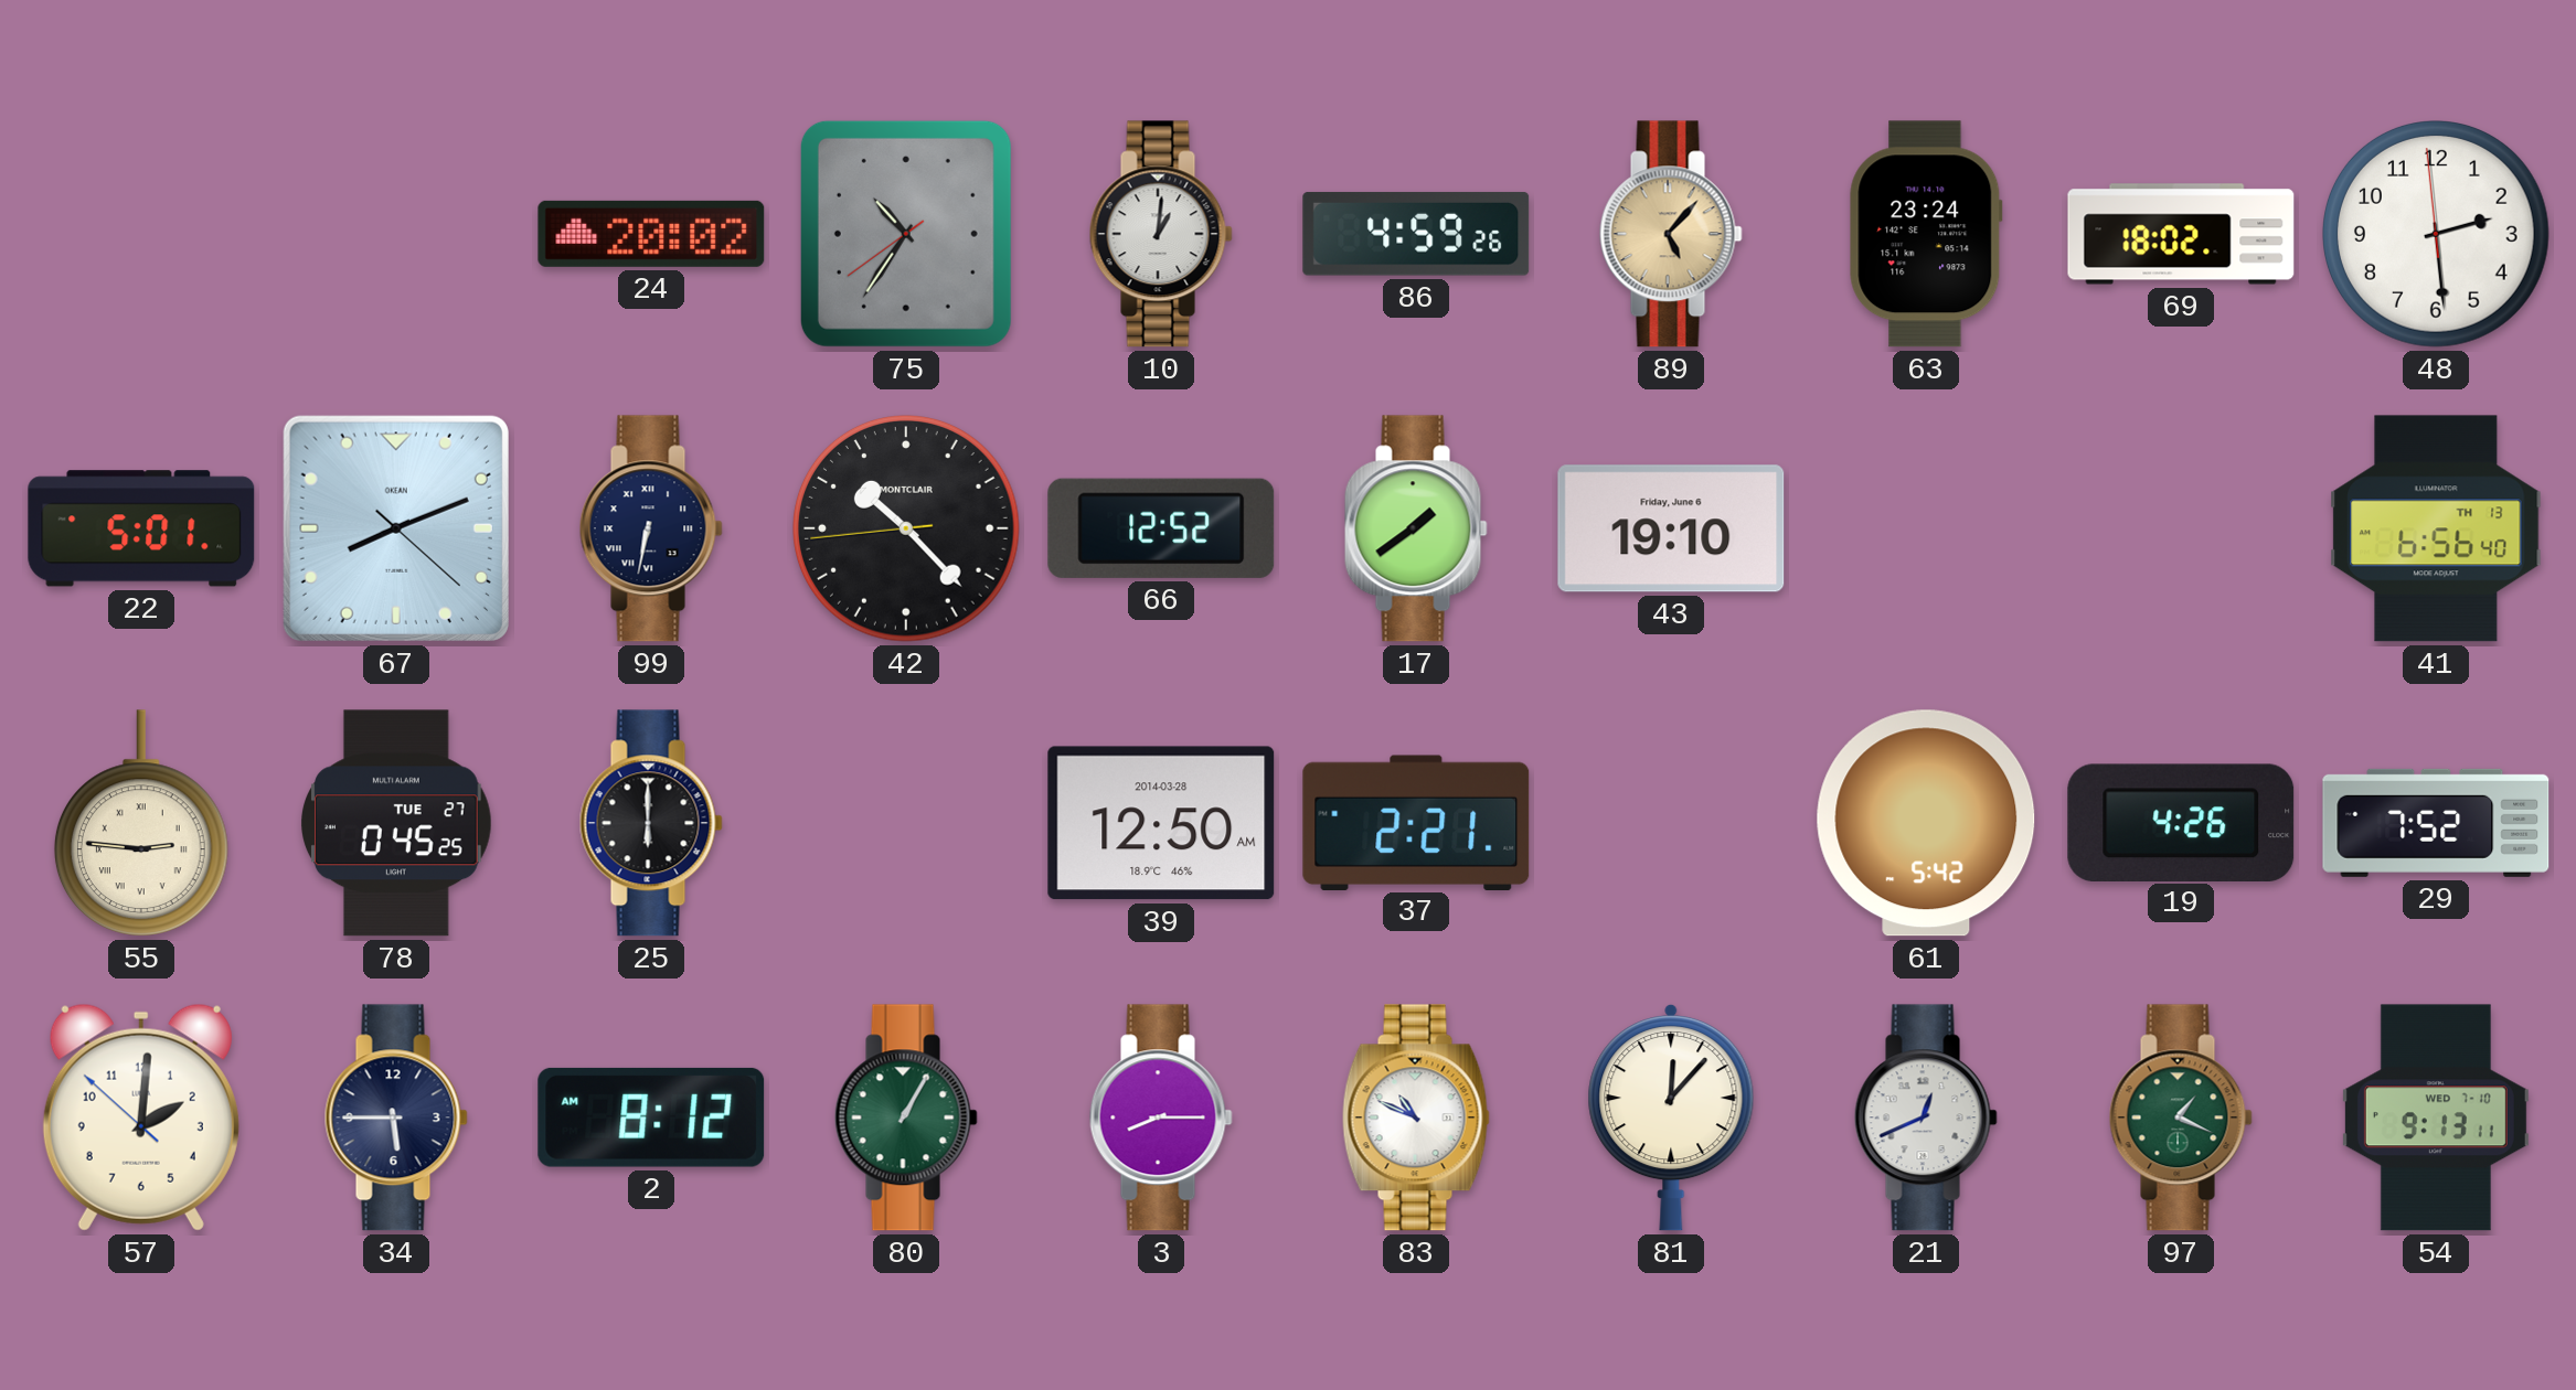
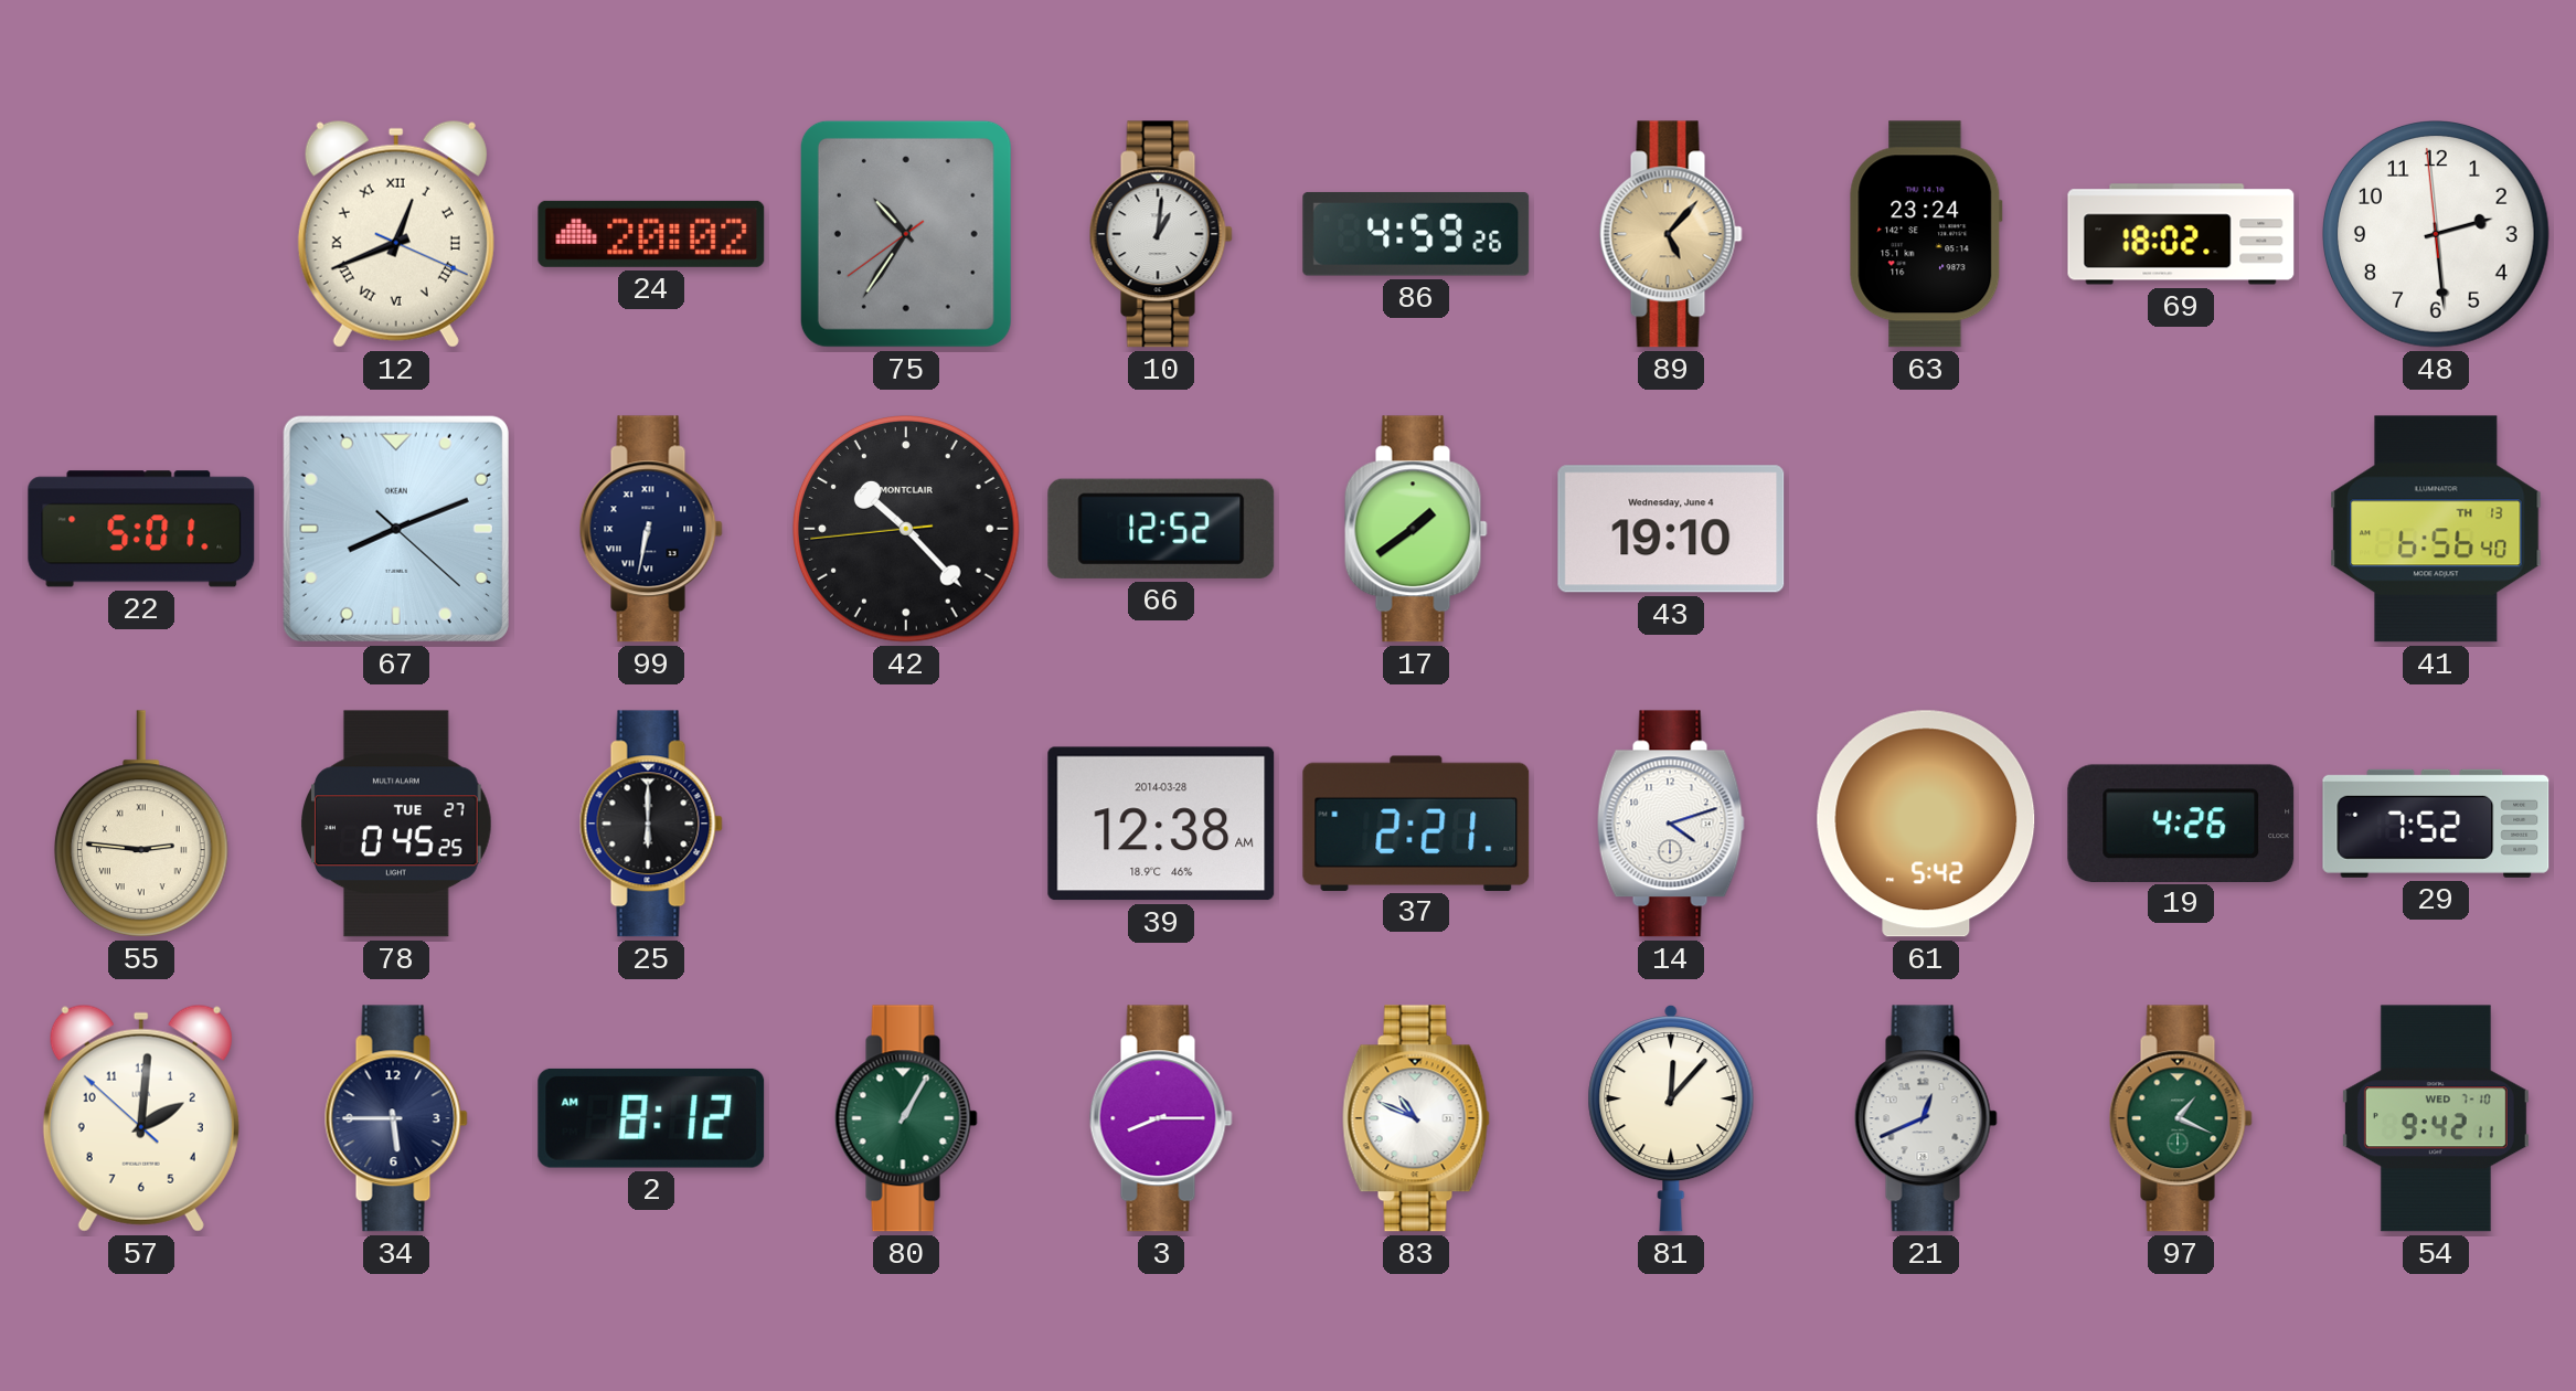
12: none -> 12:41
43 date: Friday, June 6 -> Wednesday, June 4
39: 12:50 -> 12:38
14: none -> 4:12
54: 9:13 -> 9:42
